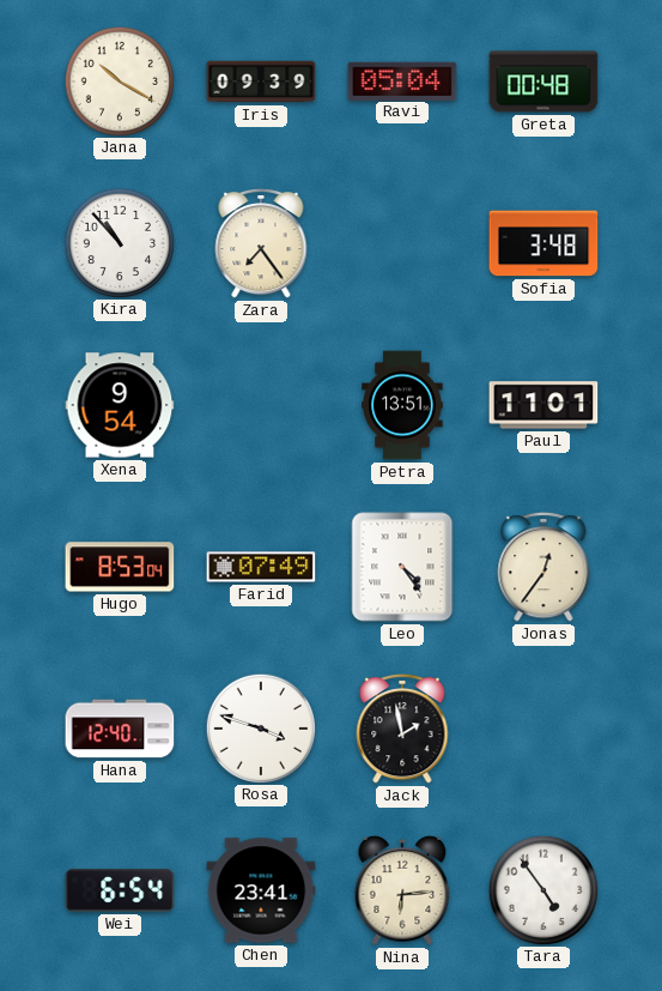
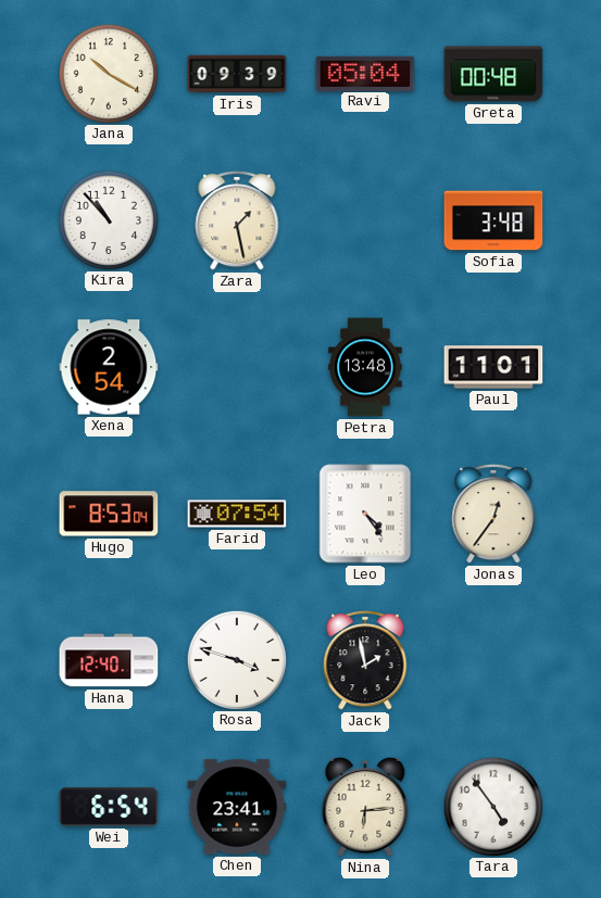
Zara: 7:24 -> 1:28
Xena: 9:54 -> 2:54
Petra: 13:51 -> 13:48
Farid: 07:49 -> 07:54
